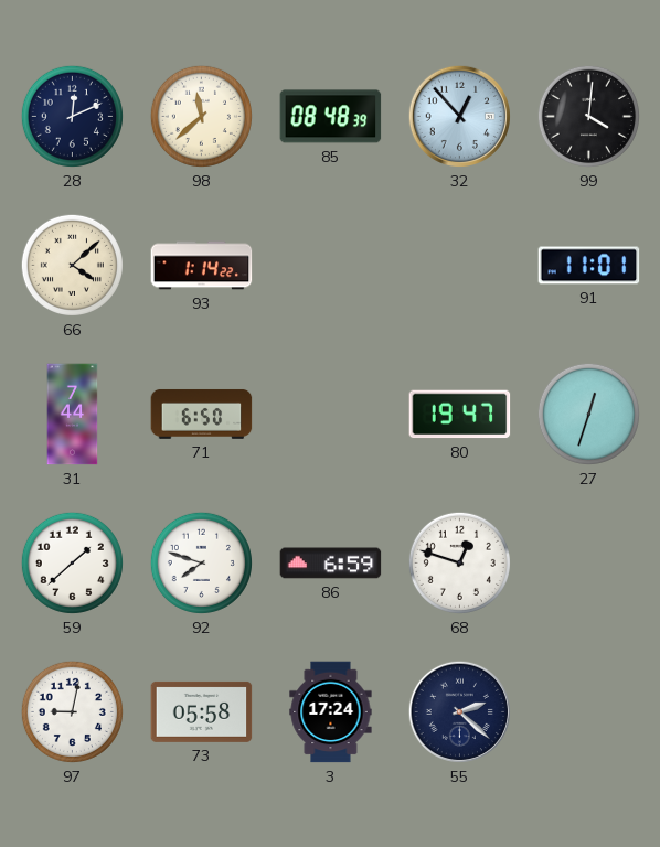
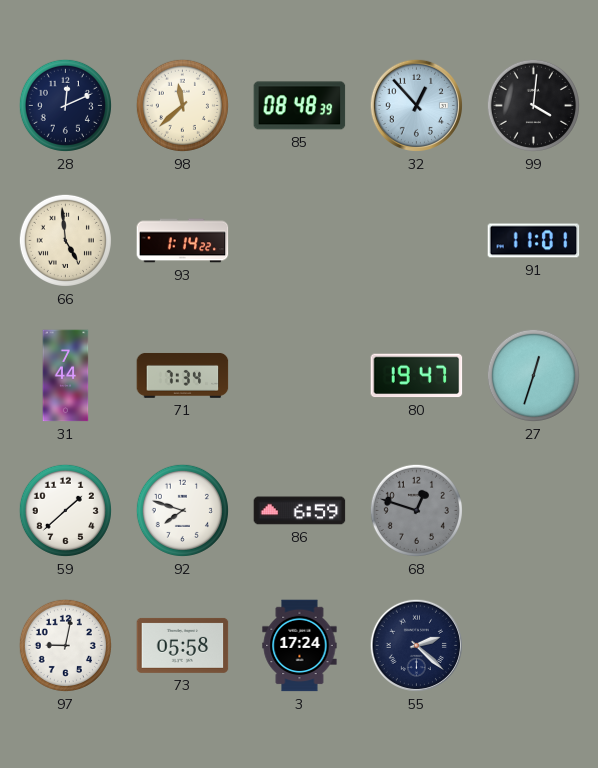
66: 4:08 -> 4:59
71: 6:50 -> 7:34
68 dial: white -> grey
